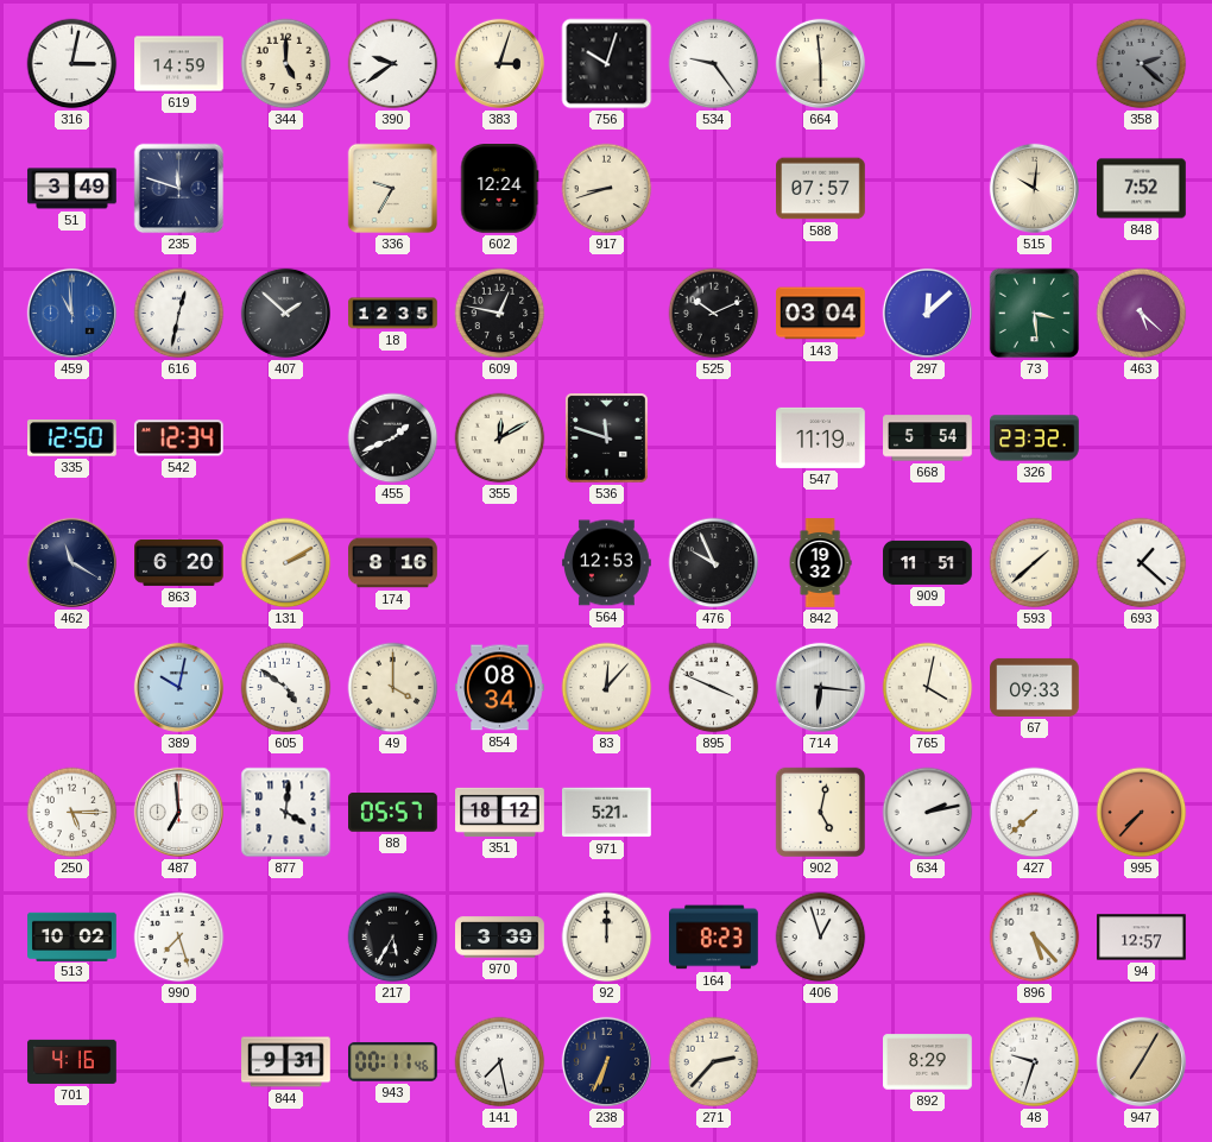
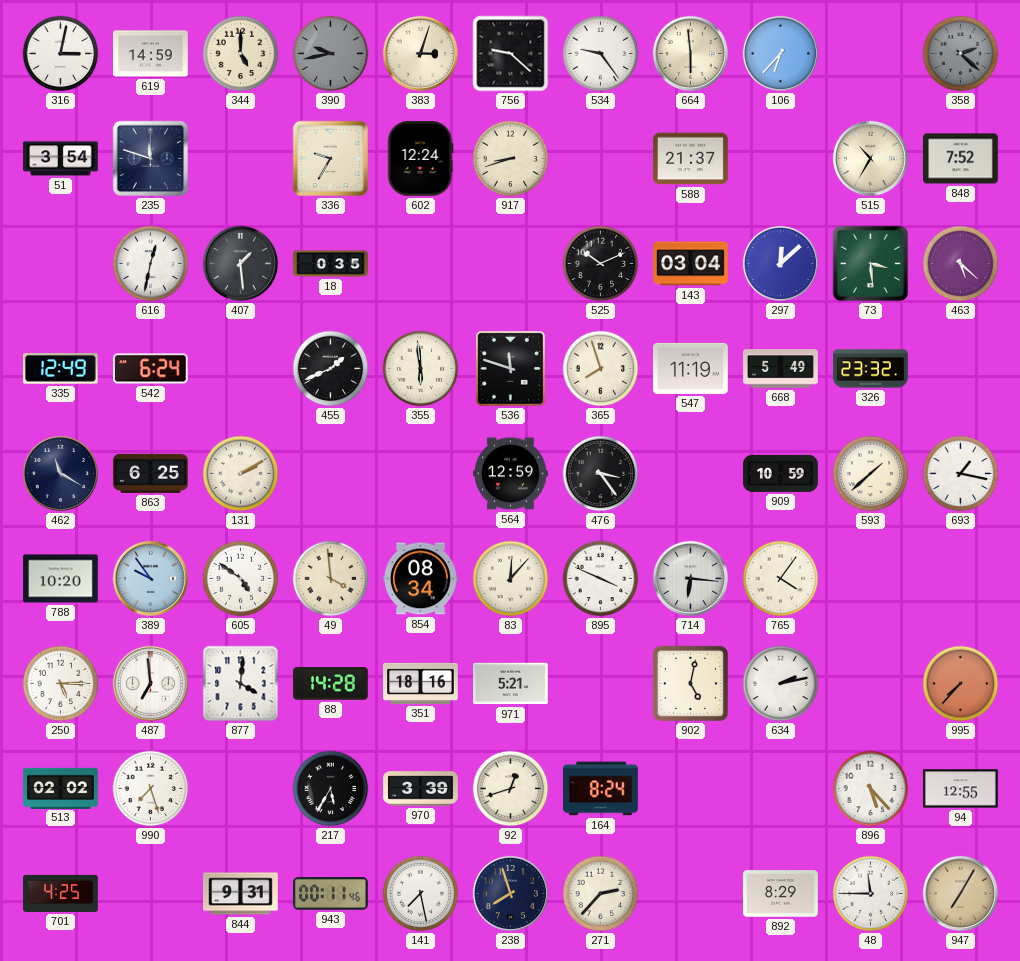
390: 9:39 -> 9:43
390 dial: white -> grey
756: 10:03 -> 9:22
106: none -> 6:37
51: 3:49 -> 3:54
588: 07:57 -> 21:37
515: 10:01 -> 10:35
459: 10:59 -> none
407: 1:52 -> 1:29
18: 12:35 -> 0:35
609: 12:47 -> none
335: 12:50 -> 12:49
542: 12:34 -> 6:24
355: 12:10 -> 5:59
365: none -> 7:57
668: 5:54 -> 5:49
863: 6:20 -> 6:25
174: 8:16 -> none
564: 12:53 -> 12:59
476: 9:56 -> 3:24
842: 19:32 -> none
909: 11:51 -> 10:59
693: 1:22 -> 1:17
788: none -> 10:20
389: 10:02 -> 9:54
49: 4:00 -> 3:59
765: 4:02 -> 4:06
67: 09:33 -> none
88: 05:57 -> 14:28
351: 18:12 -> 18:16
427: 7:38 -> none
513: 10:02 -> 02:02
92: 12:00 -> 12:42
164: 8:23 -> 8:24
406: 12:57 -> none
94: 12:57 -> 12:55
701: 4:16 -> 4:25
238: 6:34 -> 7:57
48: 9:33 -> 11:45
